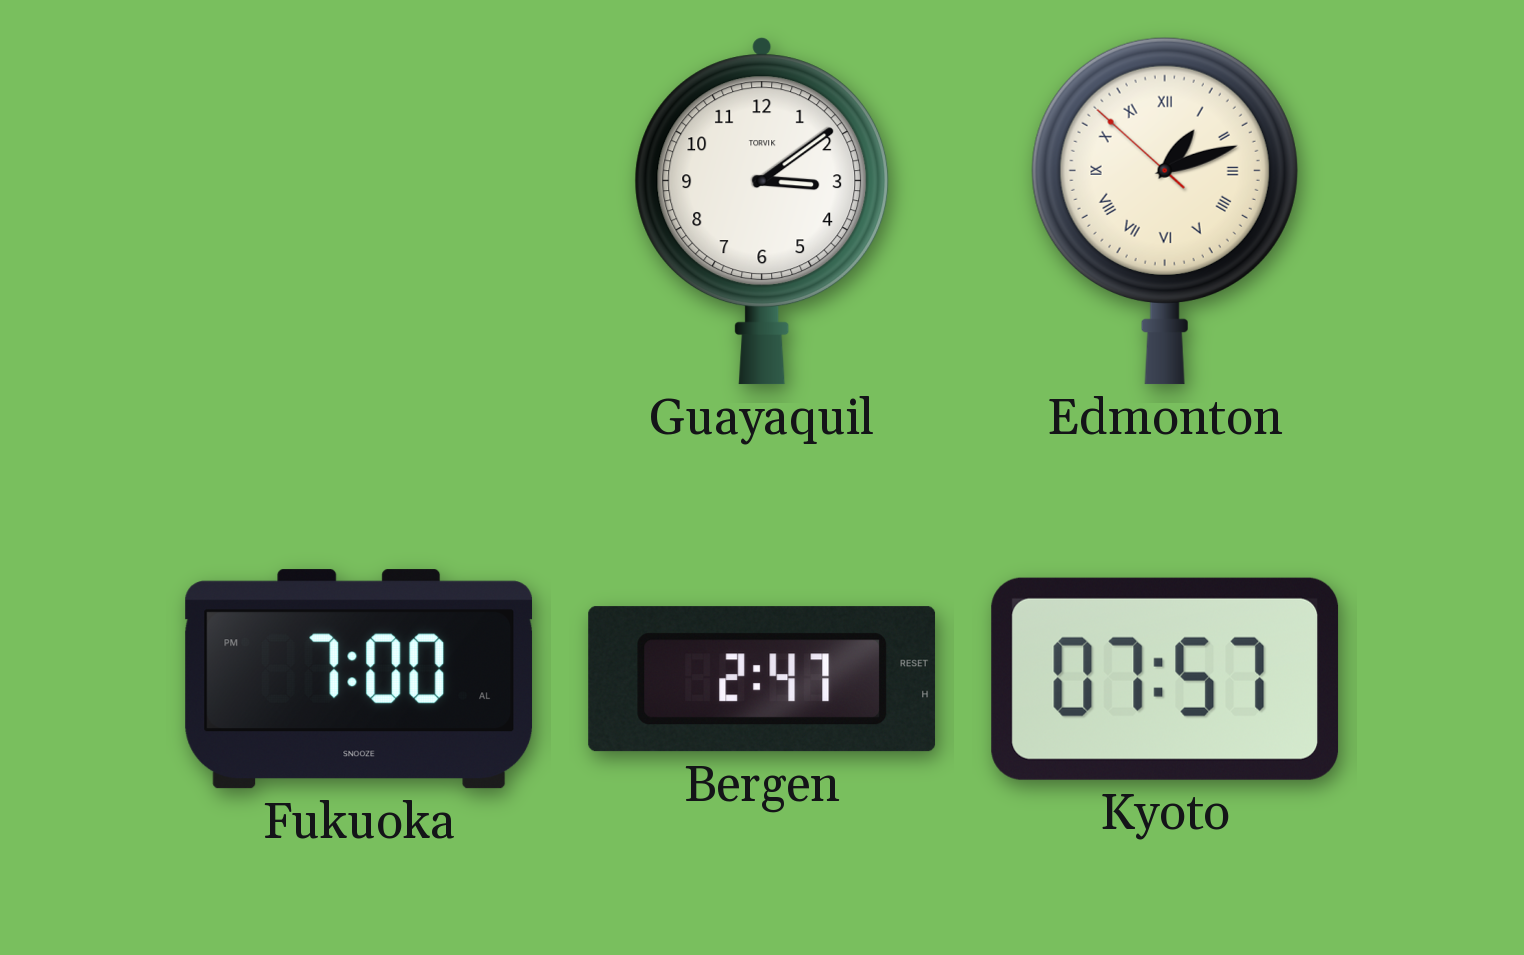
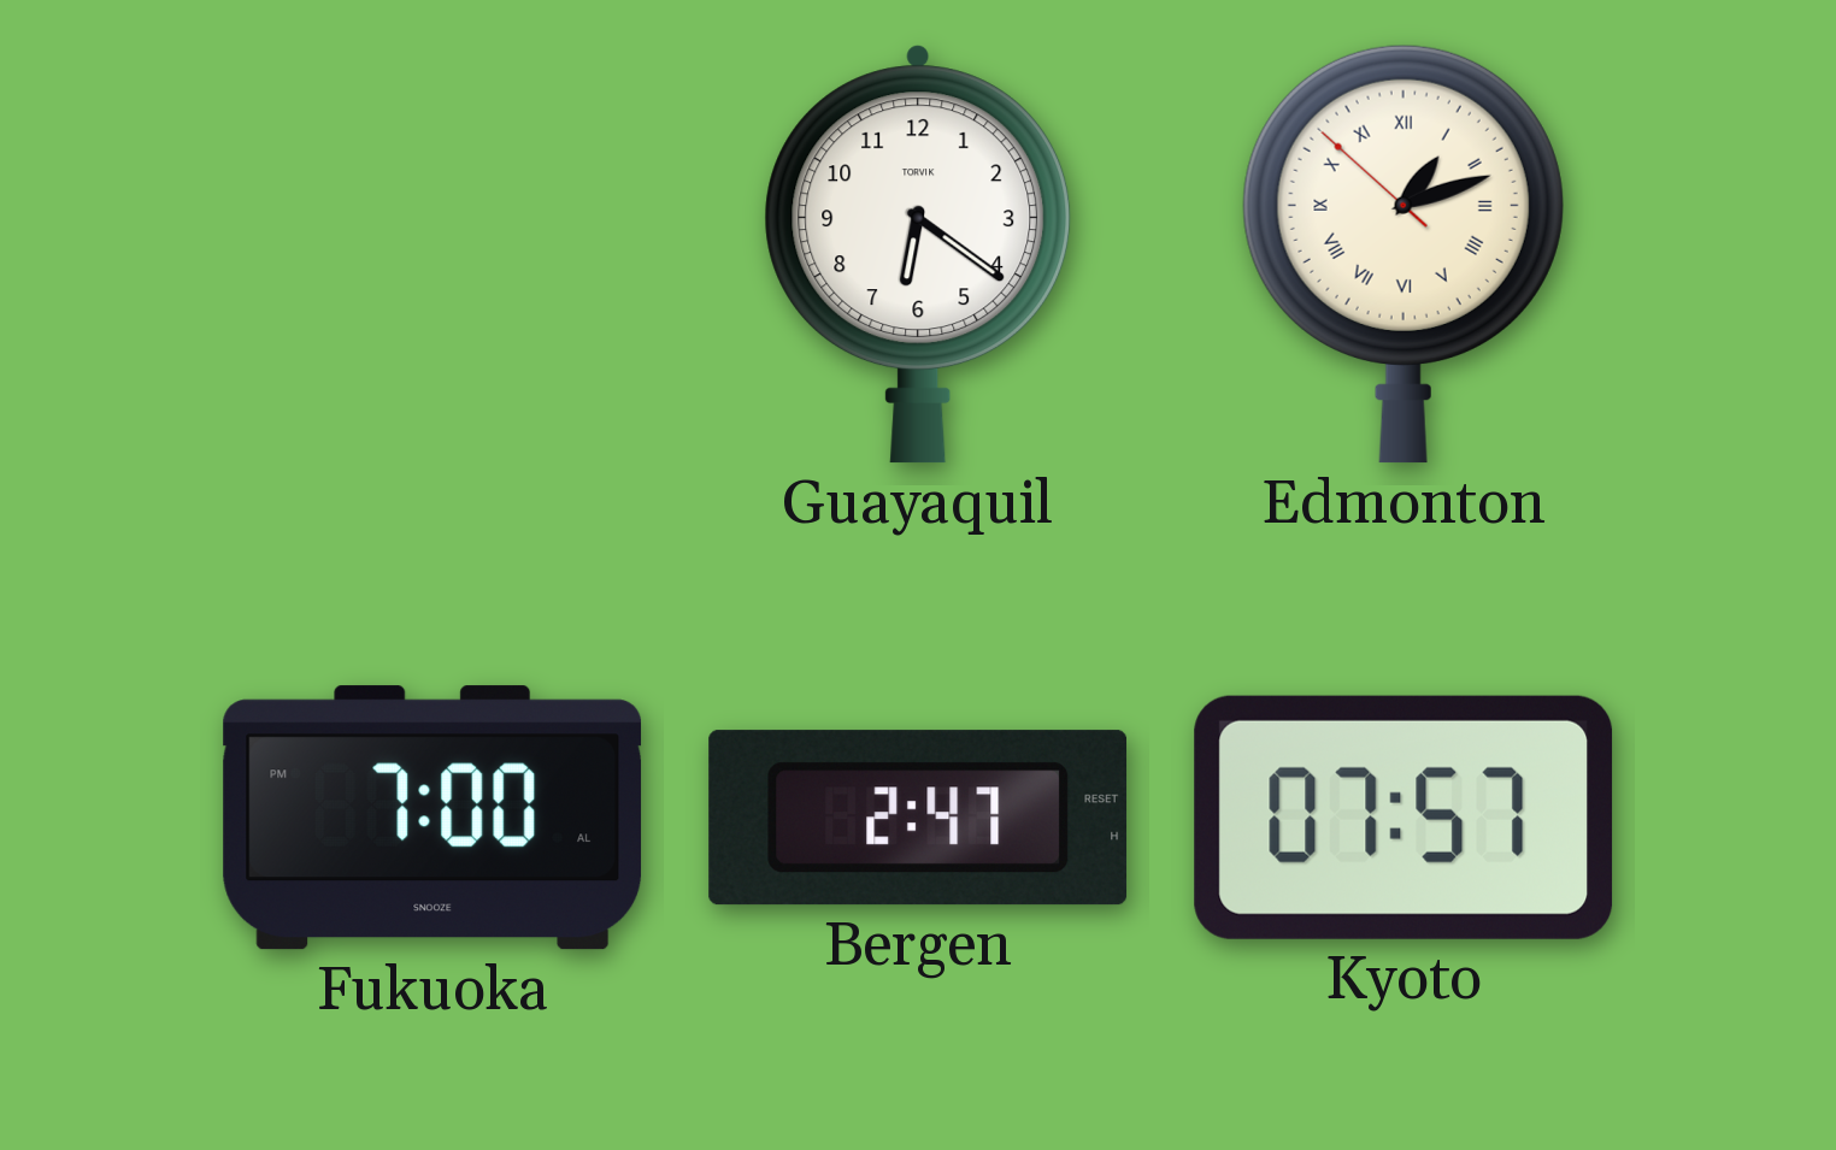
Guayaquil: 3:09 -> 6:21
